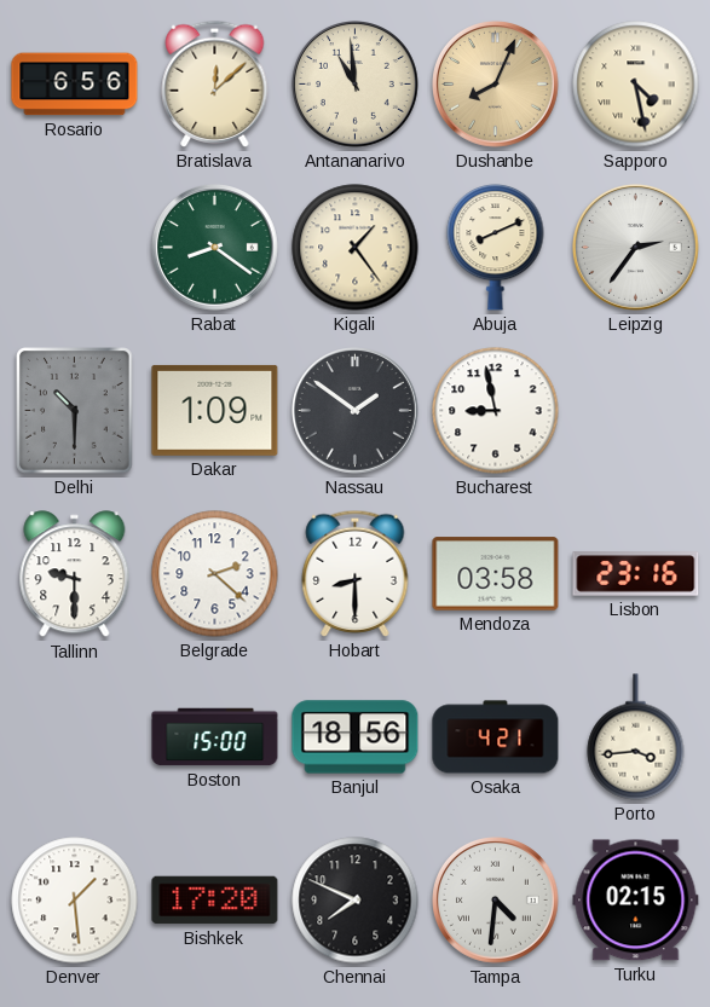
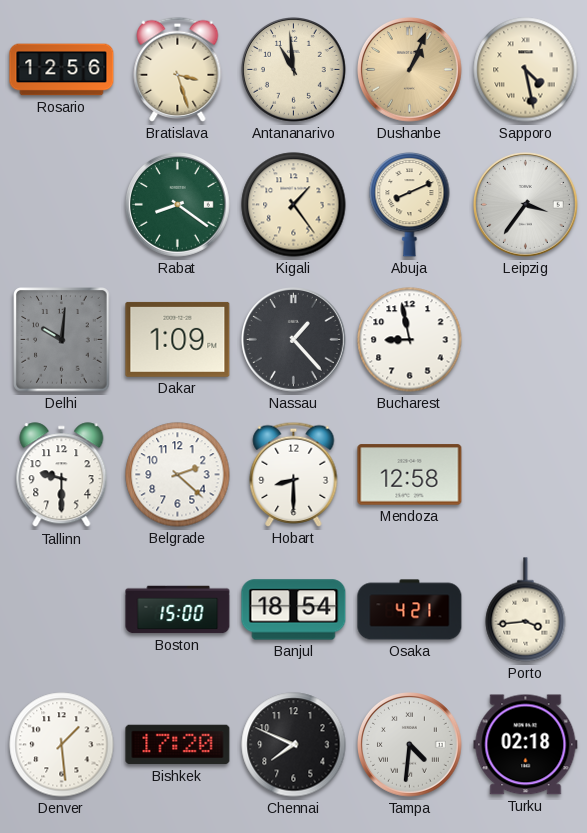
Rosario: 6:56 -> 12:56
Bratislava: 12:08 -> 3:27
Dushanbe: 8:04 -> 1:04
Leipzig: 2:36 -> 3:36
Delhi: 10:30 -> 10:01
Nassau: 1:51 -> 1:23
Mendoza: 03:58 -> 12:58
Lisbon: 23:16 -> none
Banjul: 18:56 -> 18:54
Turku: 02:15 -> 02:18
